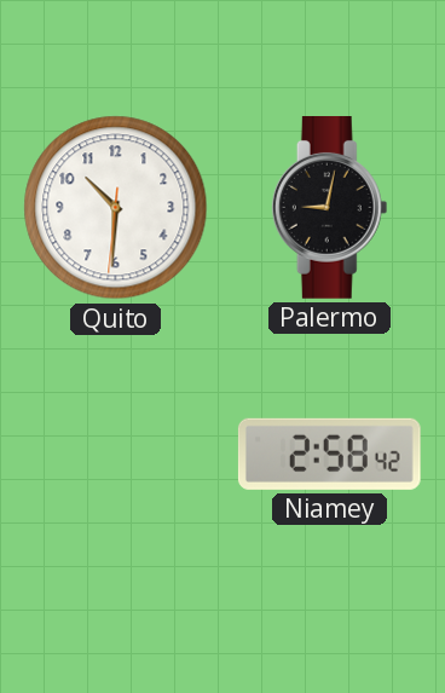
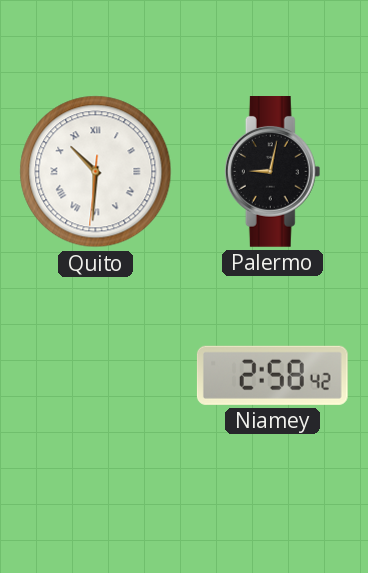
Quito numerals: Arabic -> Roman
